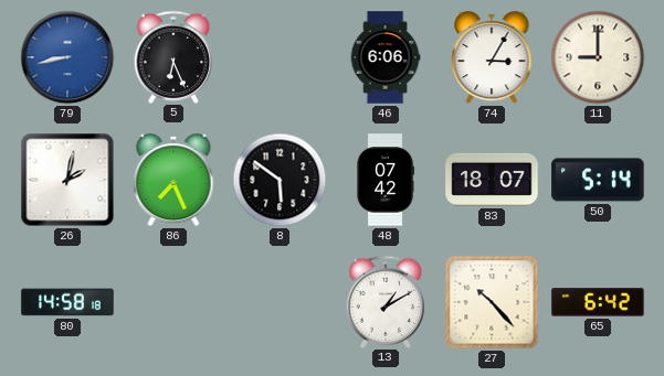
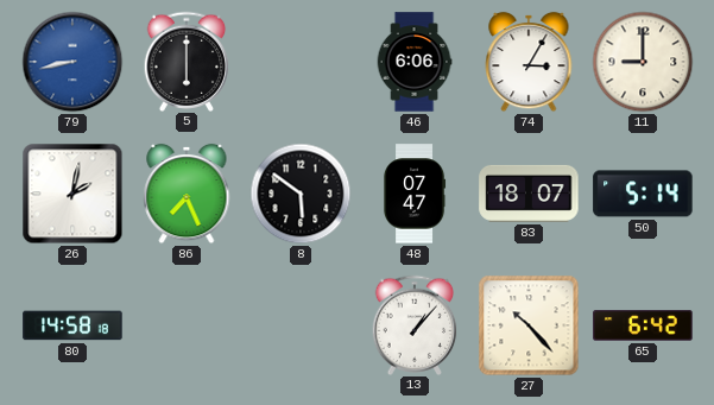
5: 6:26 -> 6:00
48: 07:42 -> 07:47
13: 1:10 -> 1:07
